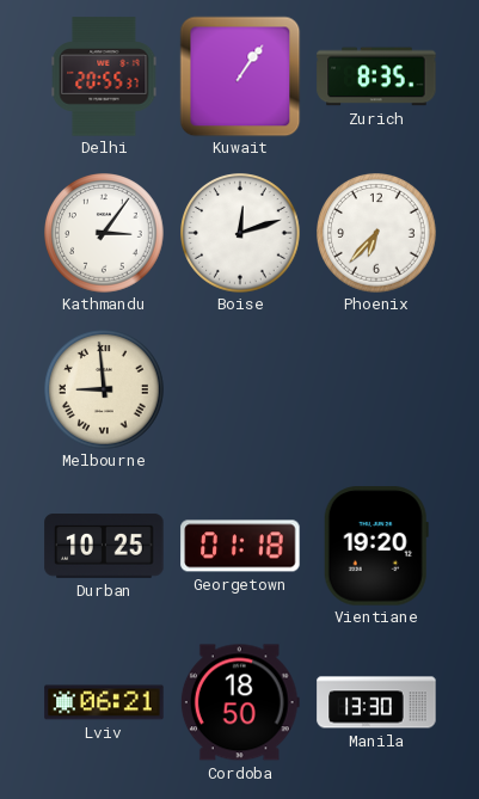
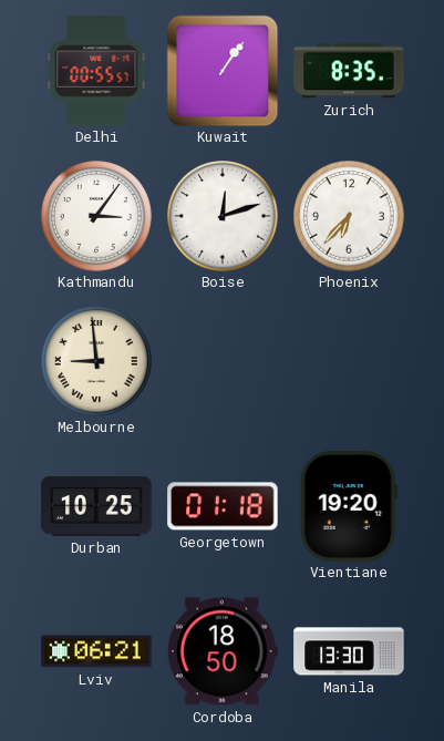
Delhi: 20:55 -> 00:55
